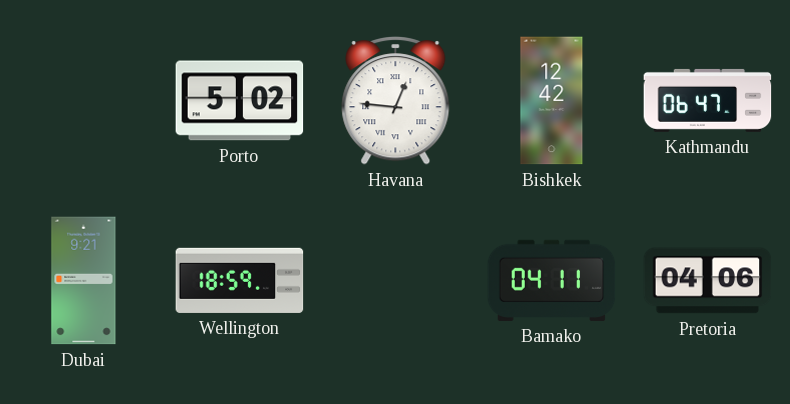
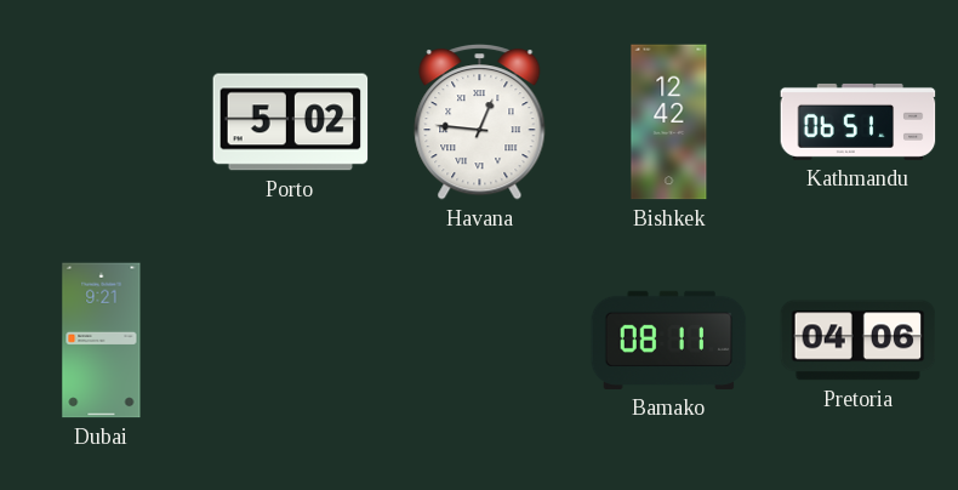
Kathmandu: 06:47 -> 06:51
Wellington: 18:59 -> none
Bamako: 04:11 -> 08:11
